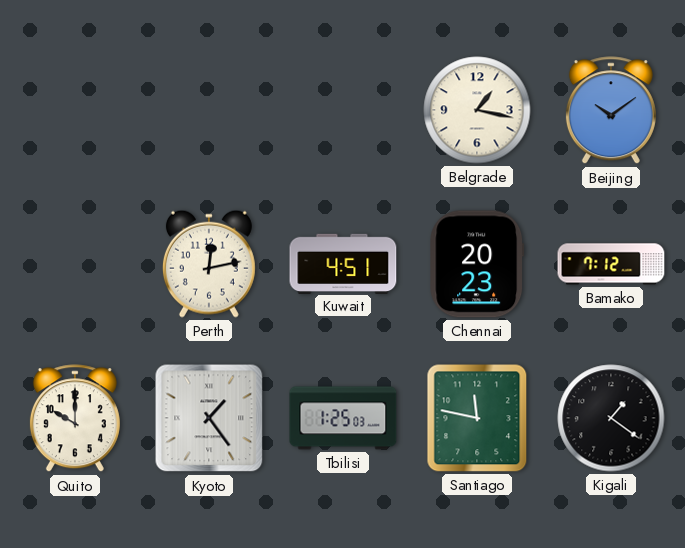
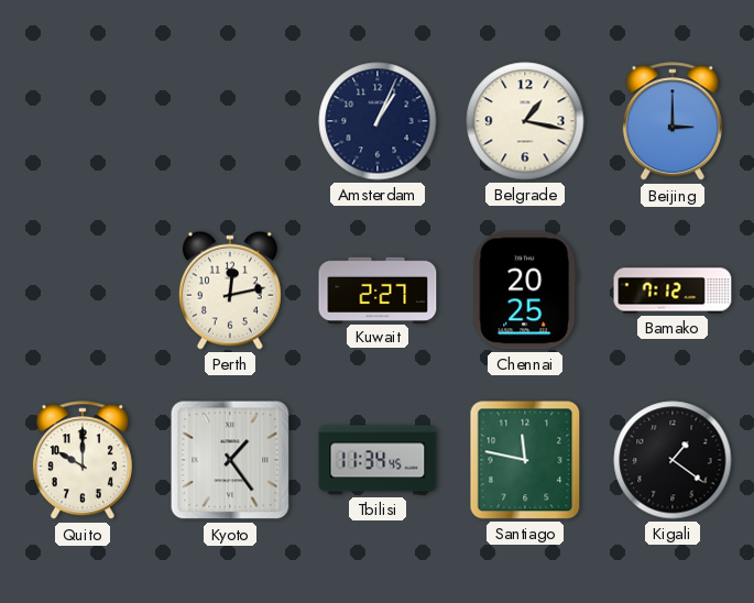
Amsterdam: none -> 1:04
Beijing: 10:09 -> 3:00
Kuwait: 4:51 -> 2:27
Chennai: 20:23 -> 20:25
Tbilisi: 1:25 -> 11:34
